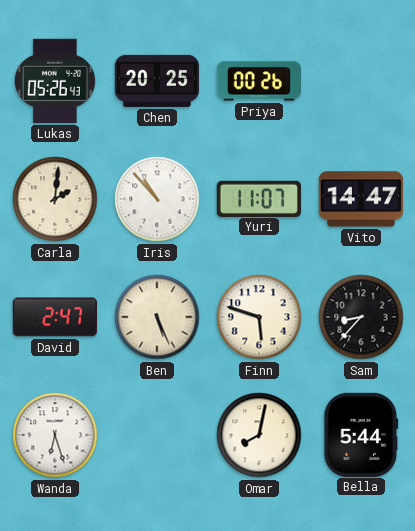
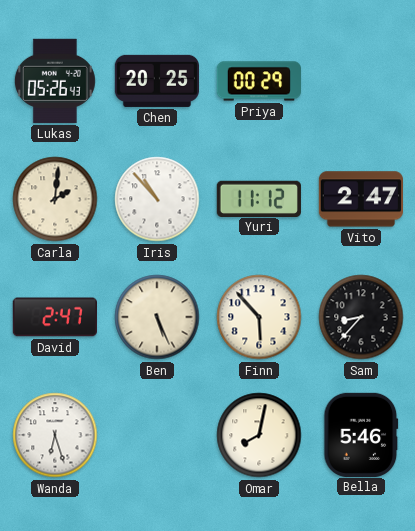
Priya: 00:26 -> 00:29
Yuri: 11:07 -> 11:12
Vito: 14:47 -> 2:47
Finn: 5:48 -> 5:53
Bella: 5:44 -> 5:46
